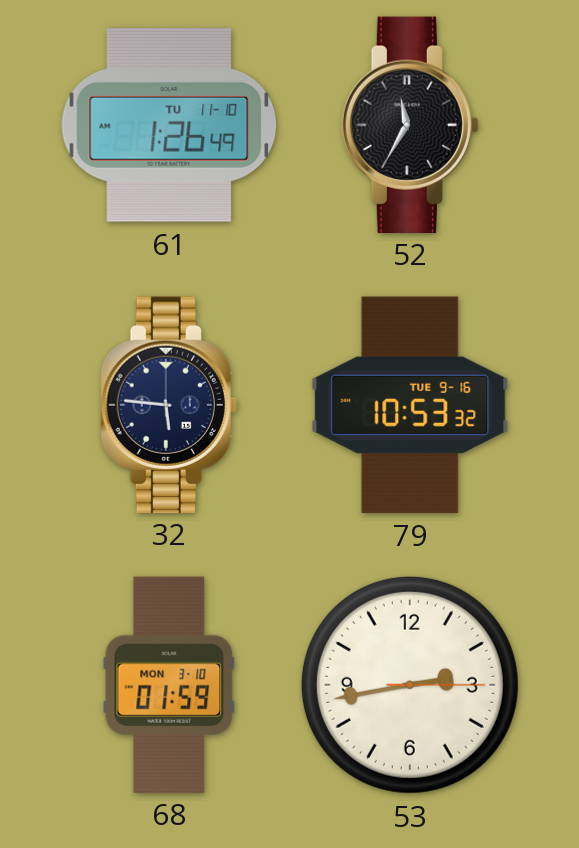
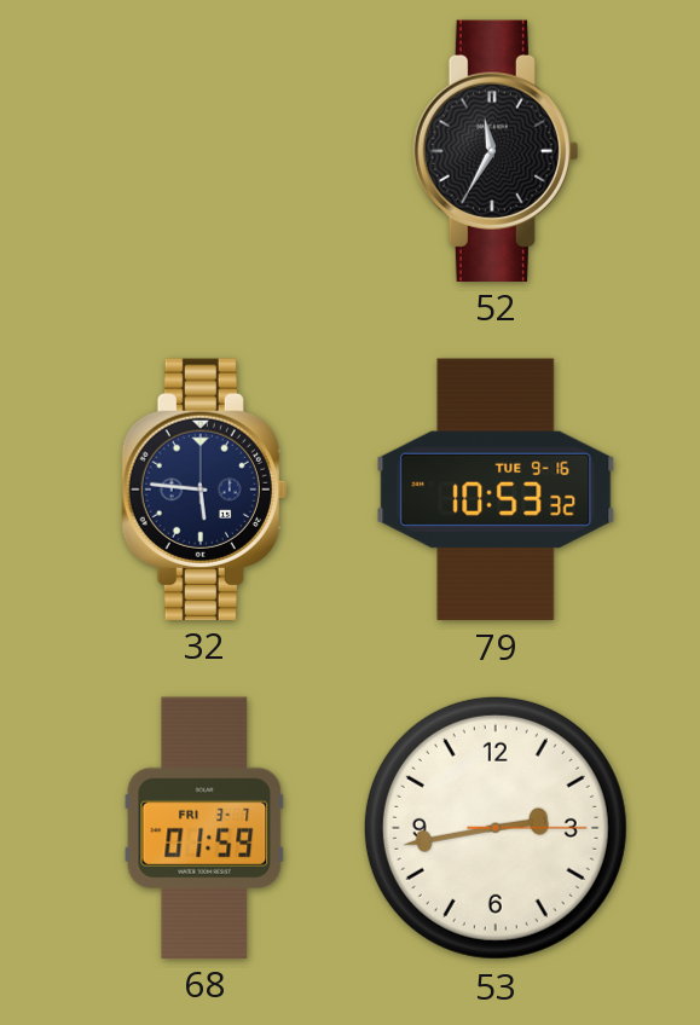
61: 1:26 -> none
68 date: MON 3-10 -> FRI 3-7
